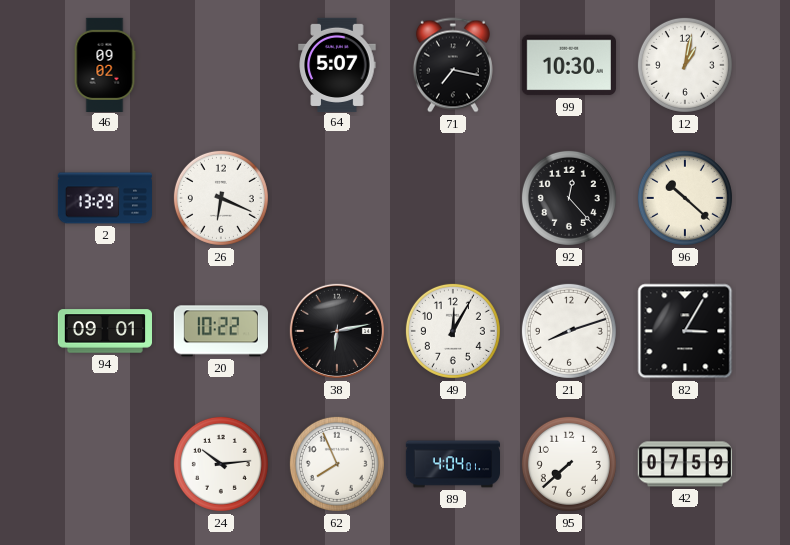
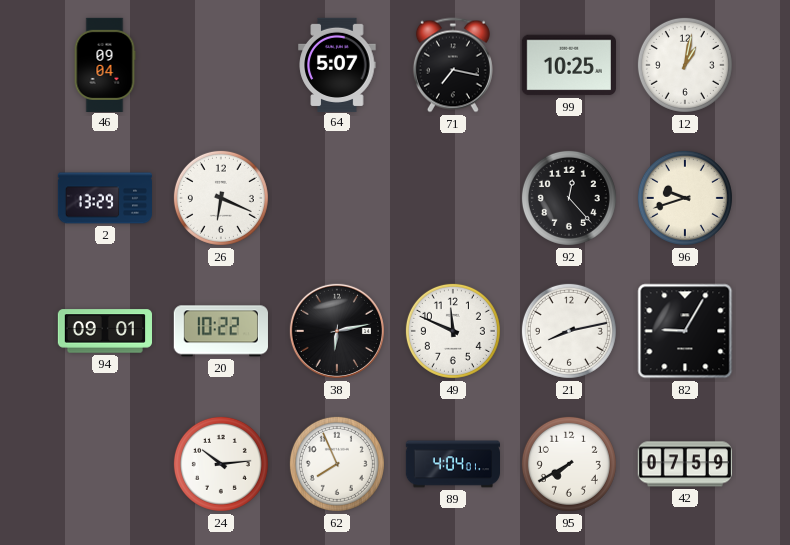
46: 09:02 -> 09:04
99: 10:30 -> 10:25
96: 10:22 -> 9:42
49: 12:05 -> 11:49
21: 8:12 -> 8:13
82: 3:05 -> 9:05
95: 7:38 -> 7:40
